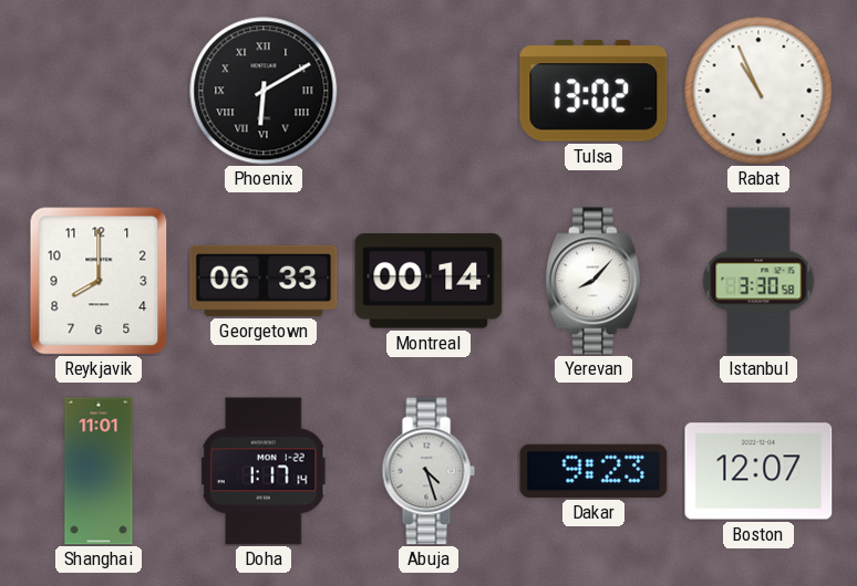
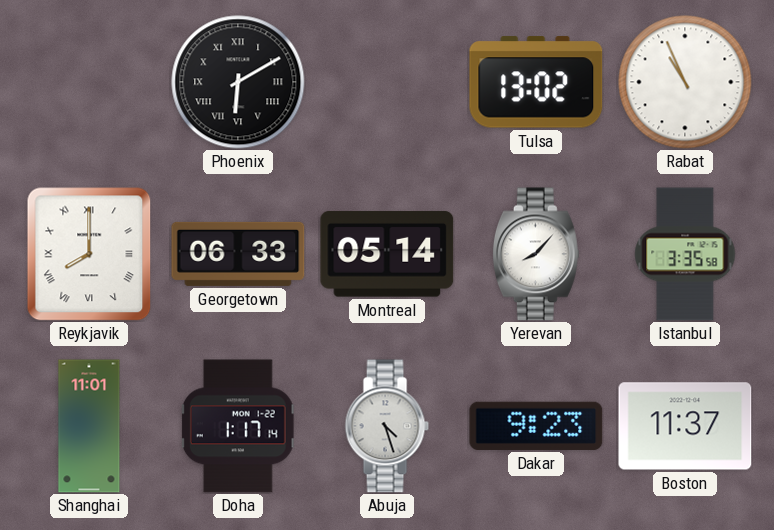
Reykjavik numerals: Arabic -> Roman
Montreal: 00:14 -> 05:14
Istanbul: 3:30 -> 3:35
Boston: 12:07 -> 11:37
